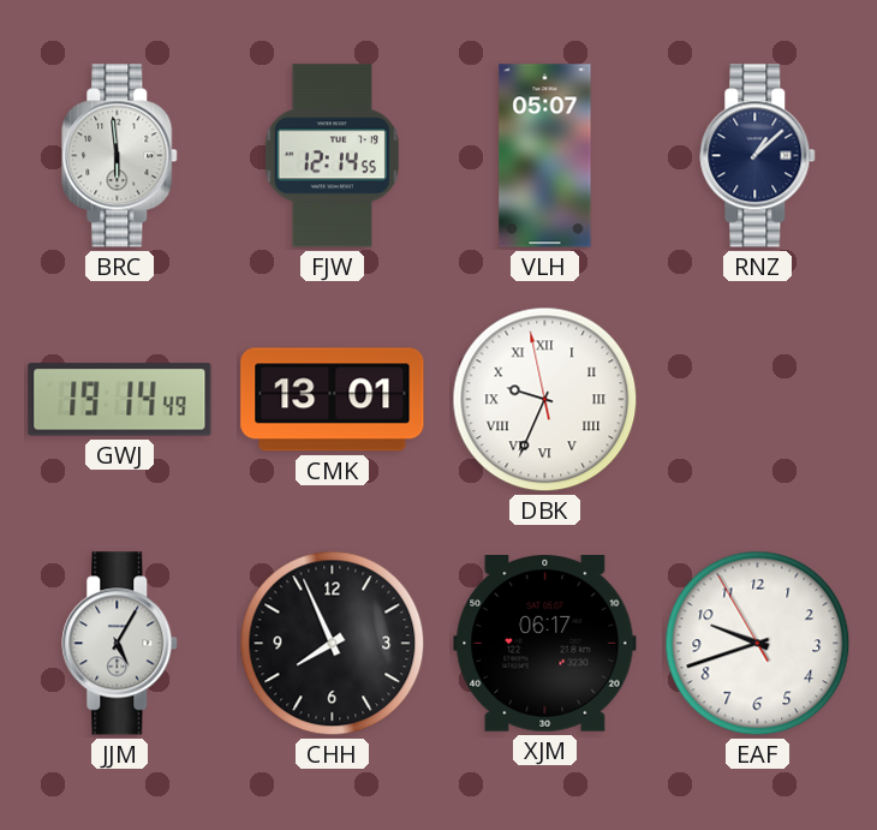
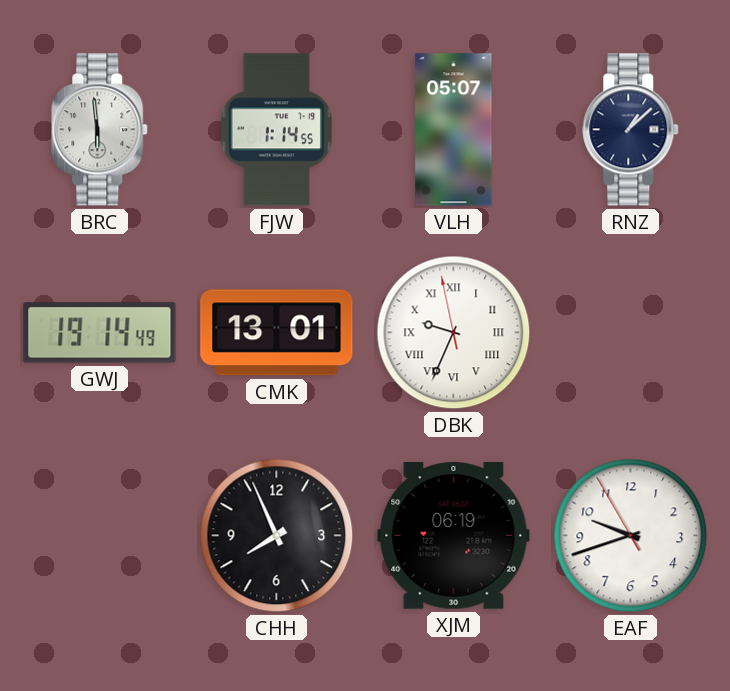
FJW: 12:14 -> 1:14
JJM: 5:05 -> none
XJM: 06:17 -> 06:19
